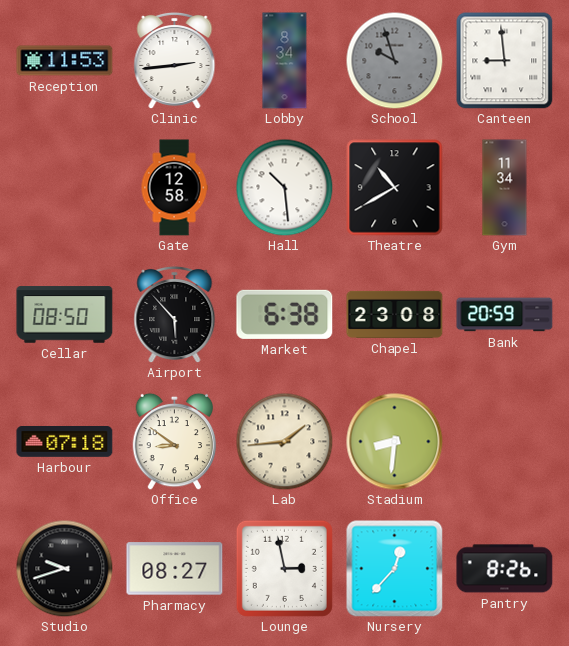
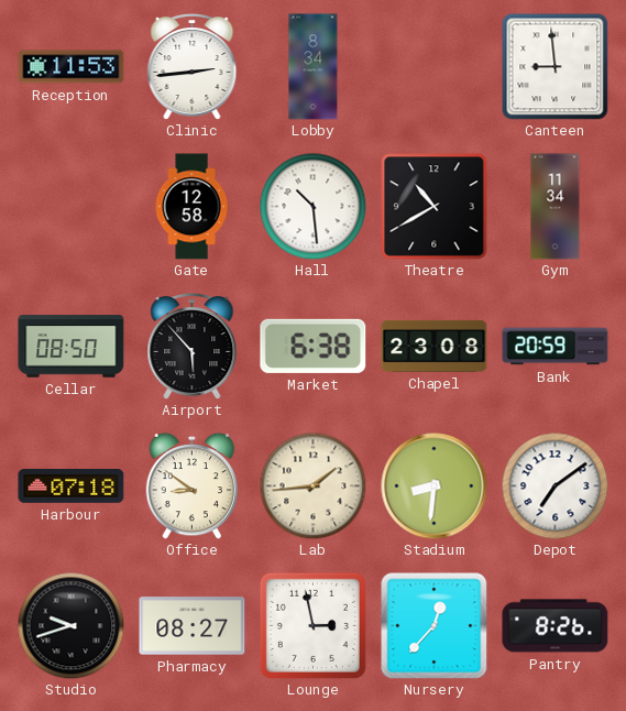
School: 9:57 -> none
Depot: none -> 7:09
